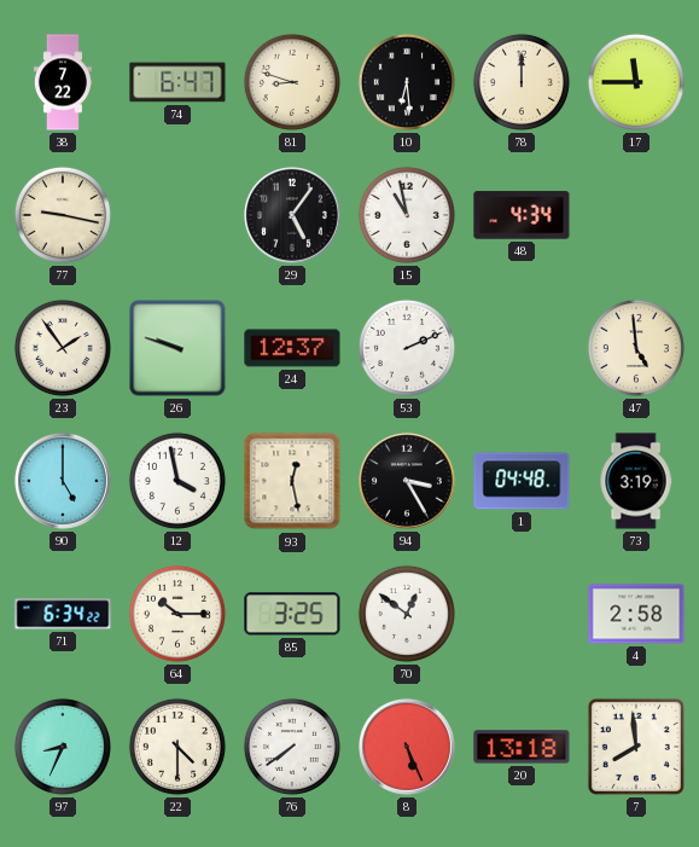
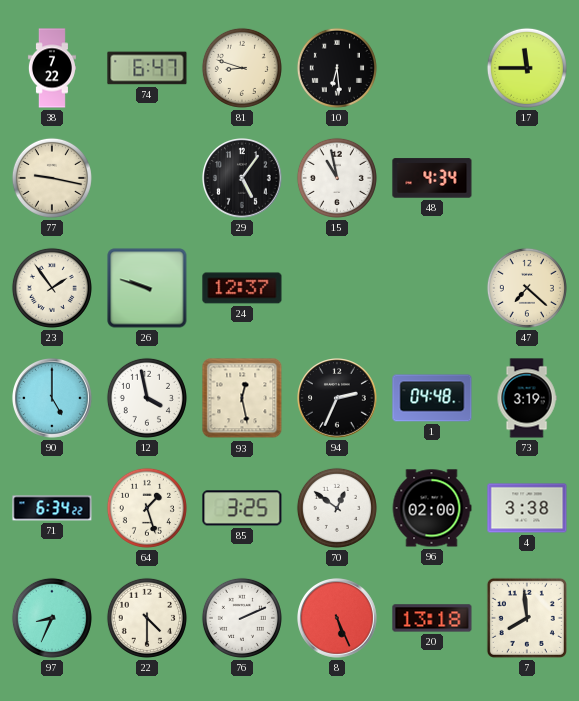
78: 12:00 -> none
53: 2:11 -> none
47: 4:59 -> 7:22
94: 3:25 -> 2:34
64: 10:15 -> 1:27
96: none -> 02:00
4: 2:58 -> 3:38
76: 7:39 -> 2:11
